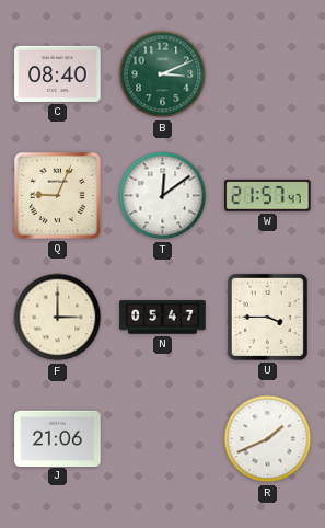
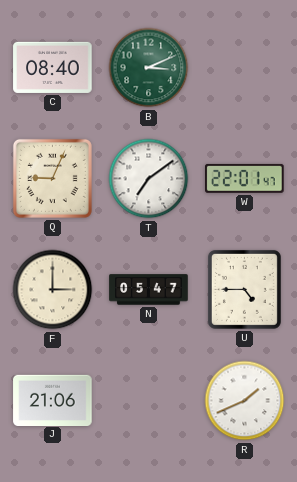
T: 12:09 -> 7:09
W: 21:57 -> 22:01
U: 3:45 -> 4:45
